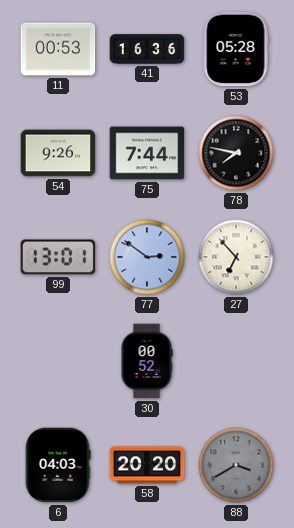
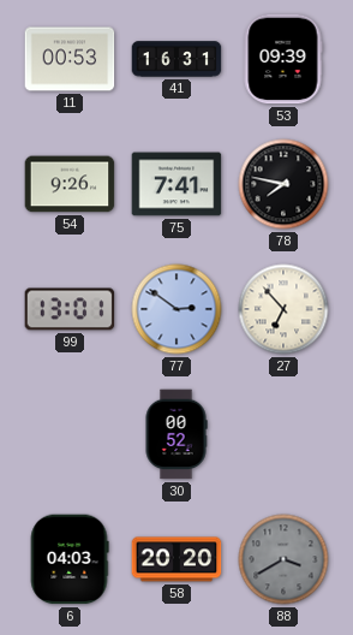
41: 16:36 -> 16:31
53: 05:28 -> 09:39
75: 7:44 -> 7:41
